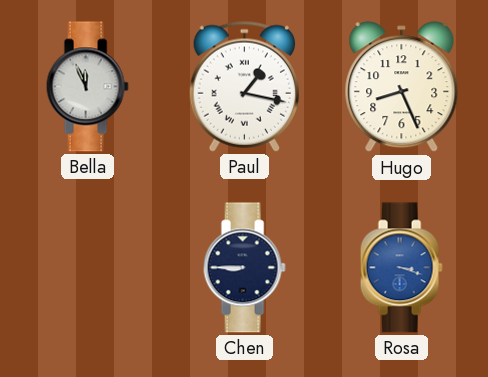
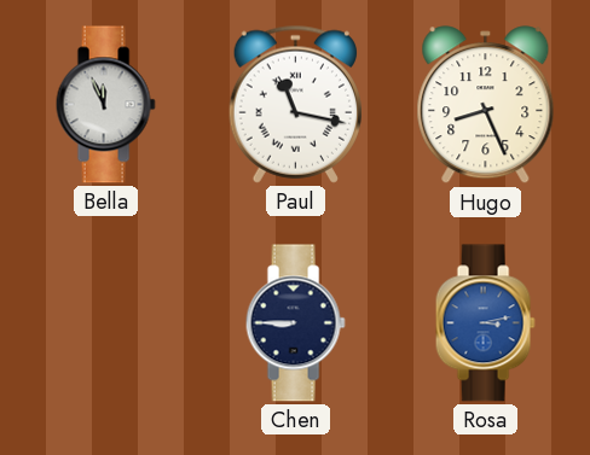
Paul: 1:17 -> 11:17
Rosa: 3:18 -> 3:13
